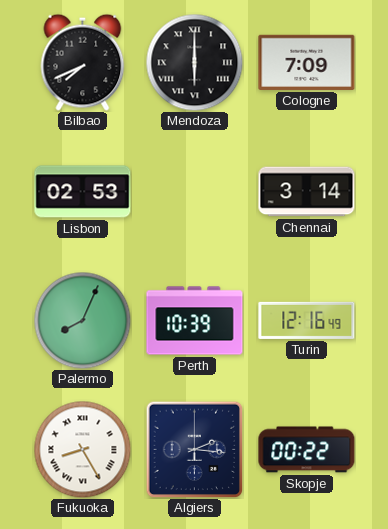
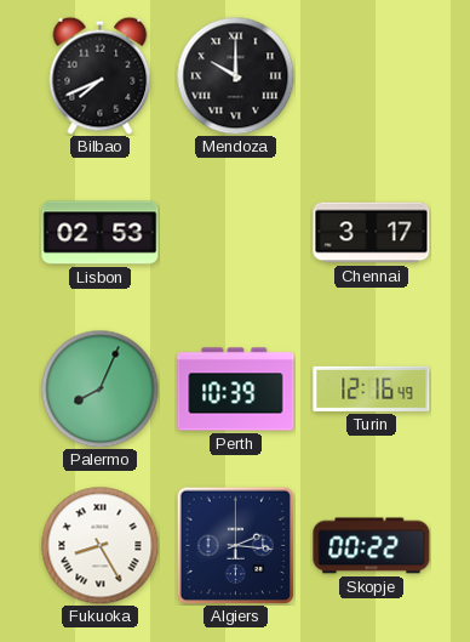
Mendoza: 6:00 -> 10:00
Cologne: 7:09 -> none
Chennai: 3:14 -> 3:17
